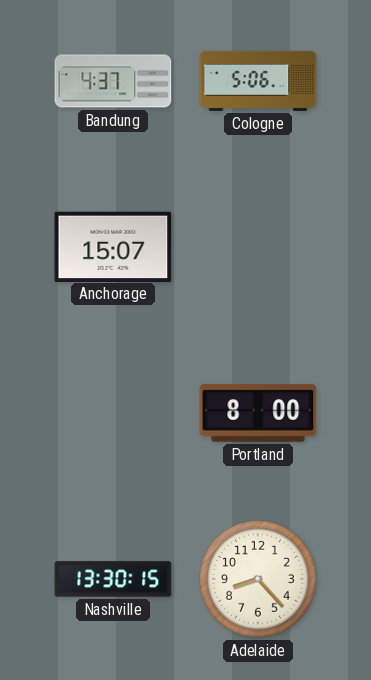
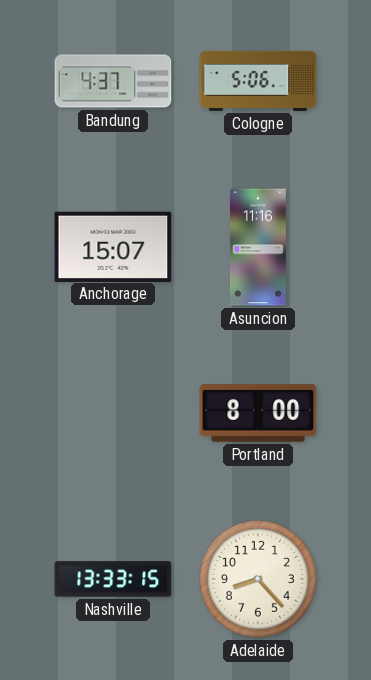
Asuncion: none -> 11:16
Nashville: 13:30 -> 13:33
